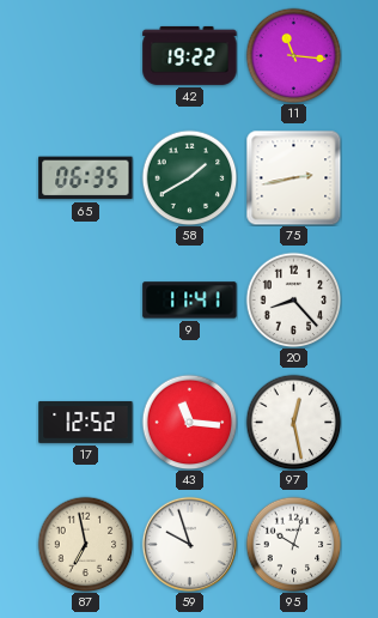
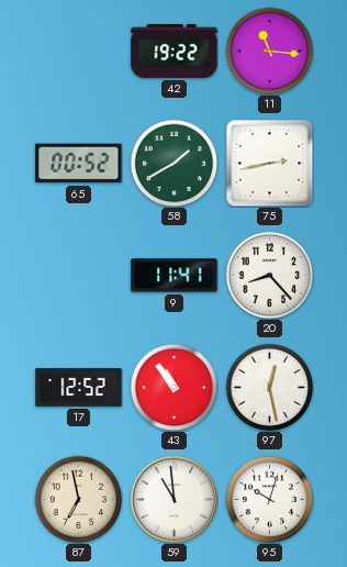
65: 06:35 -> 00:52
43: 11:16 -> 10:54
59: 9:57 -> 10:59
